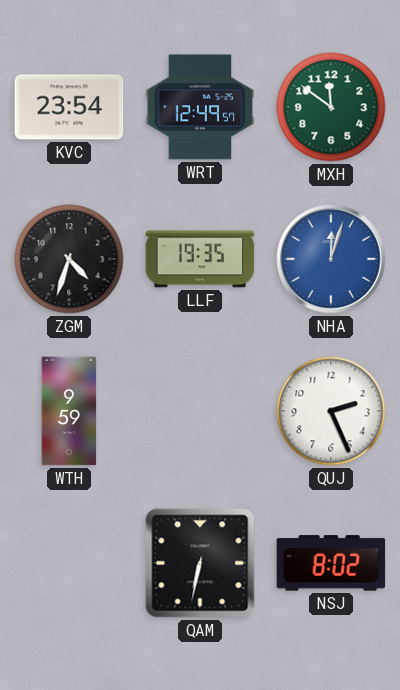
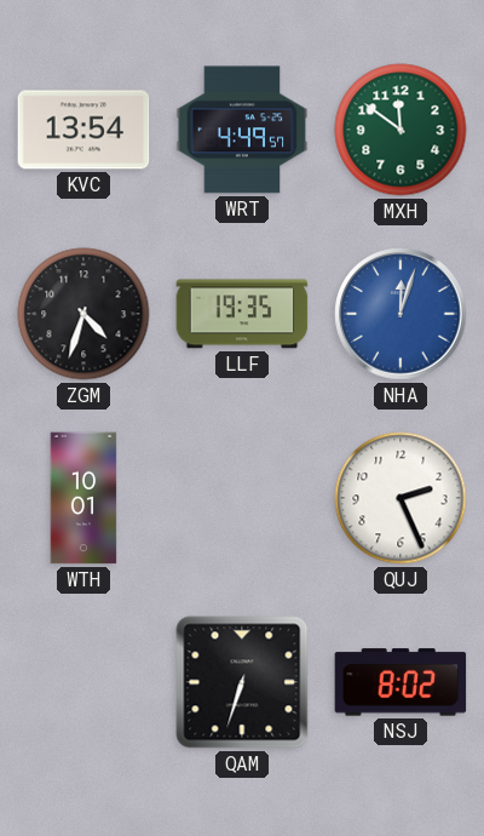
KVC: 23:54 -> 13:54
WRT: 12:49 -> 4:49
WTH: 9:59 -> 10:01
QAM: 6:32 -> 6:33
